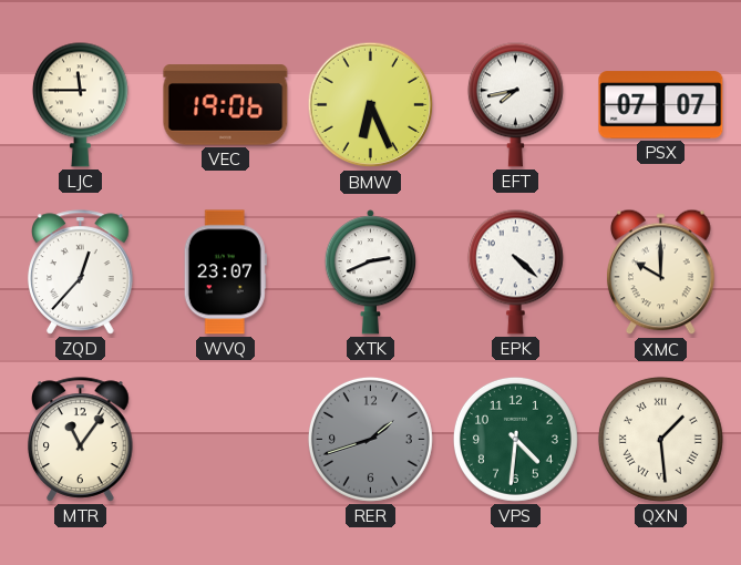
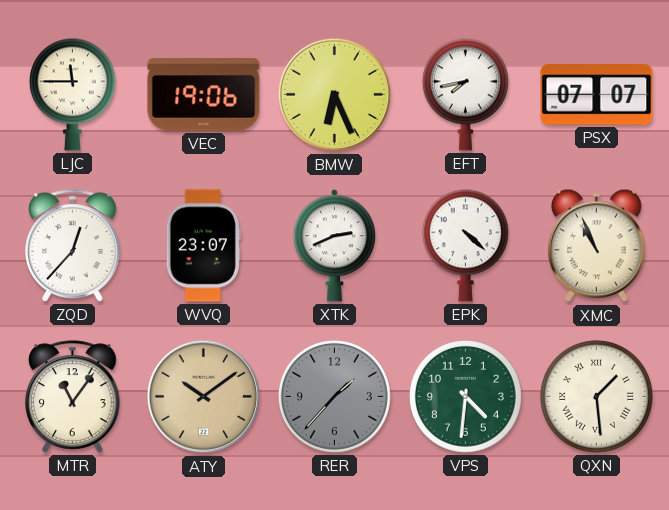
XMC: 10:00 -> 10:56
ATY: none -> 10:09
RER: 1:42 -> 1:37
